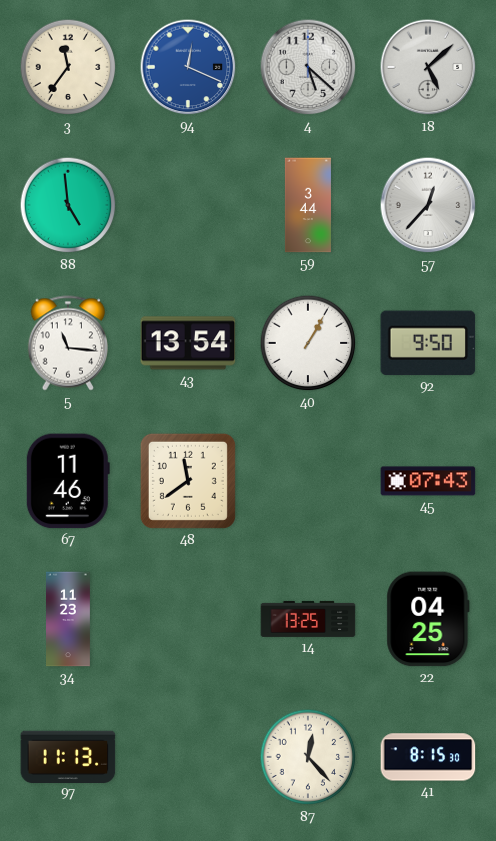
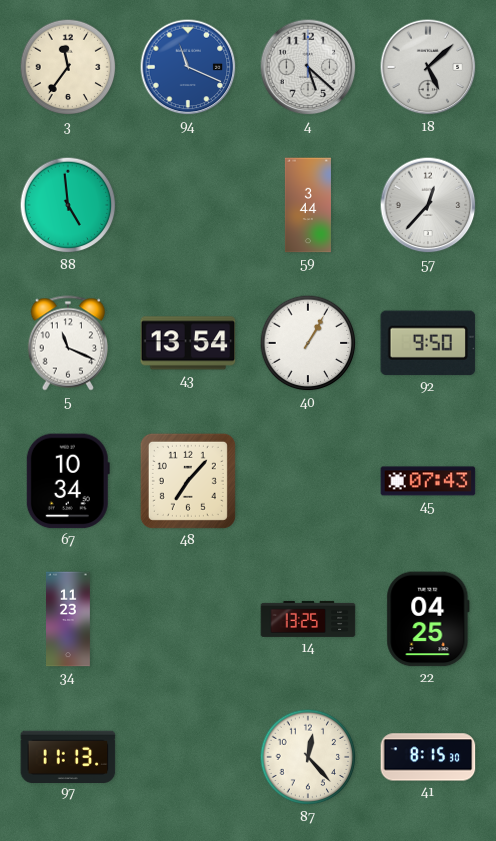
94: 12:19 -> 11:19
5: 11:16 -> 11:19
67: 11:46 -> 10:34
48: 11:39 -> 7:07
